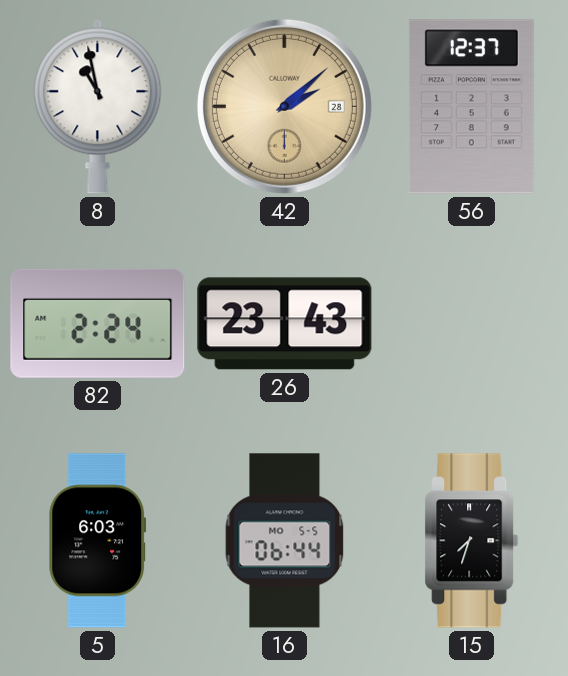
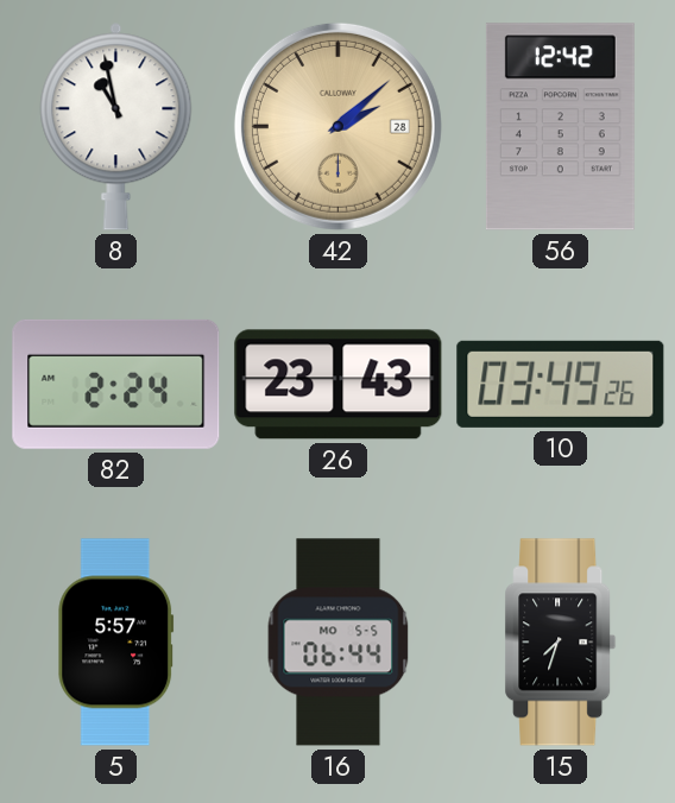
56: 12:37 -> 12:42
10: none -> 03:49
5: 6:03 -> 5:57
